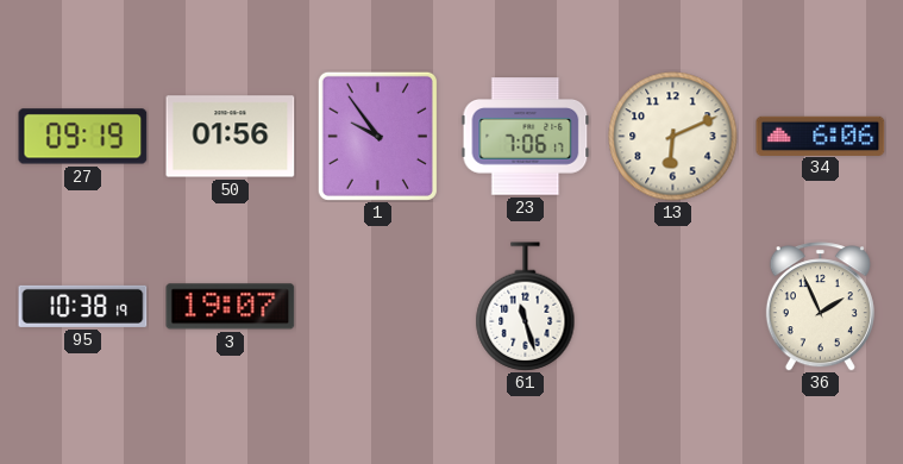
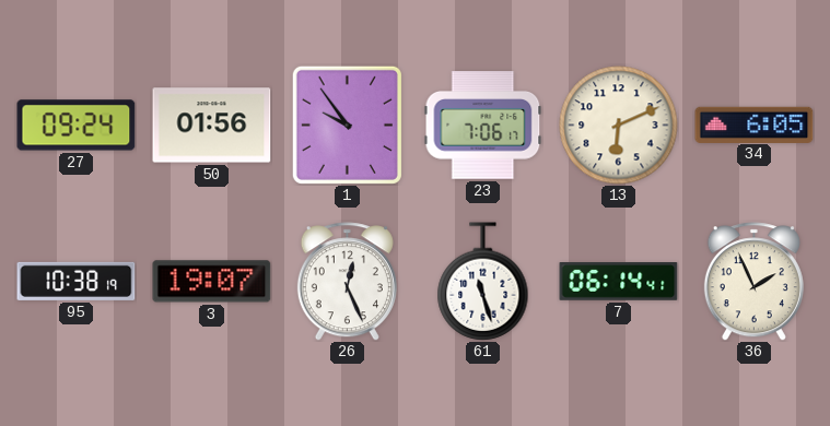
27: 09:19 -> 09:24
34: 6:06 -> 6:05
26: none -> 12:26
7: none -> 06:14
